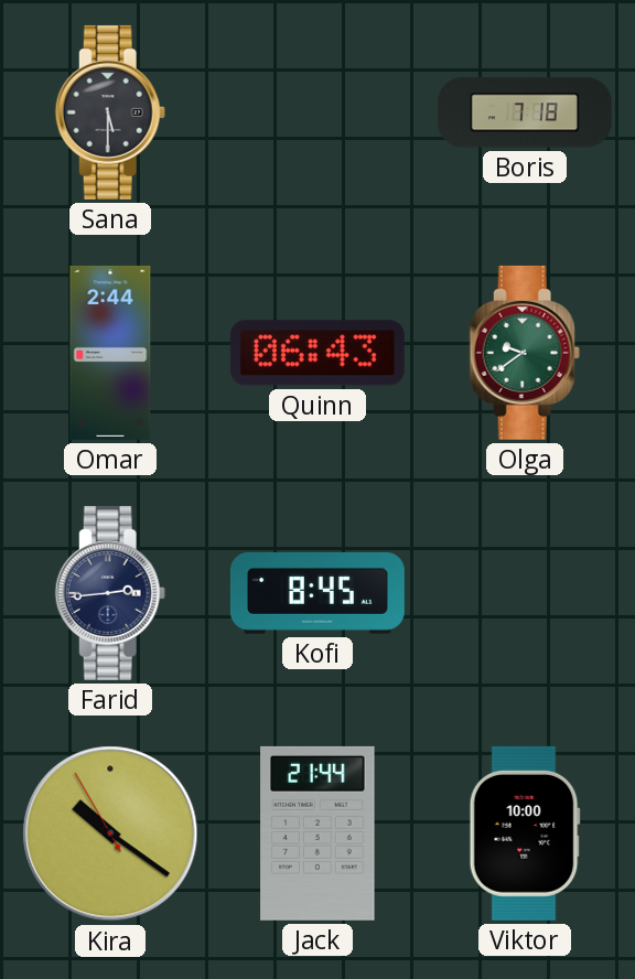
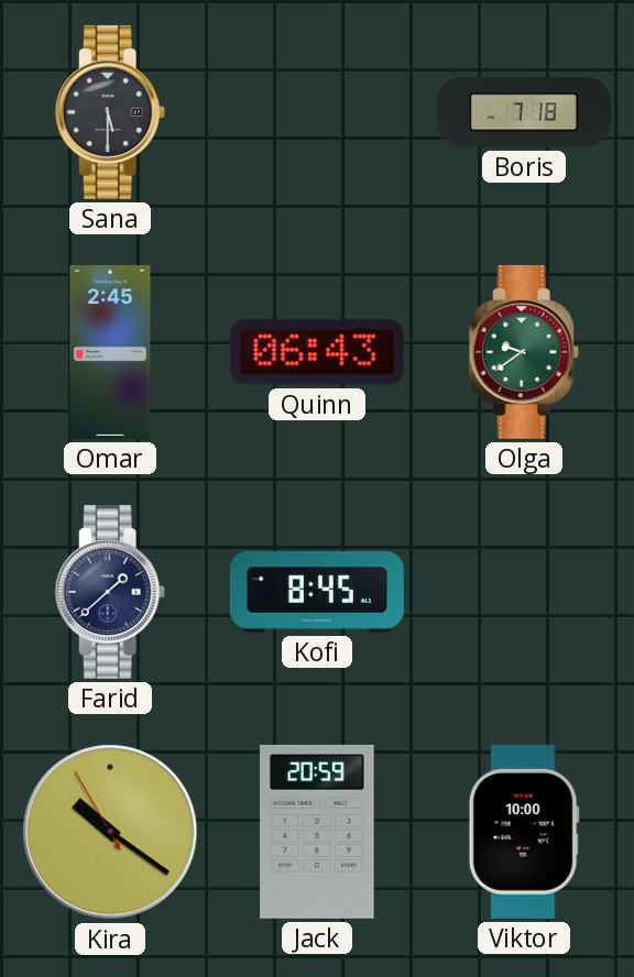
Omar: 2:44 -> 2:45
Farid: 2:44 -> 1:38
Jack: 21:44 -> 20:59
